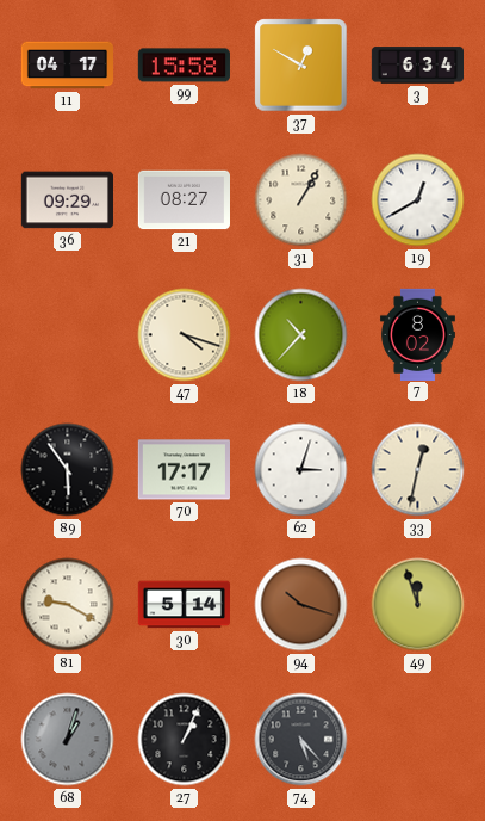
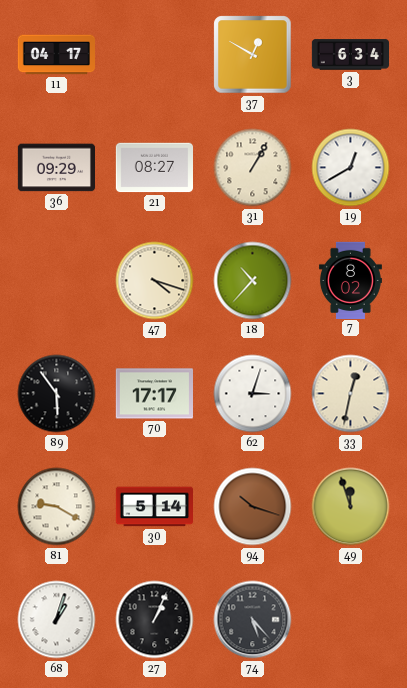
99: 15:58 -> none
68 dial: grey -> white
